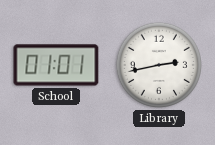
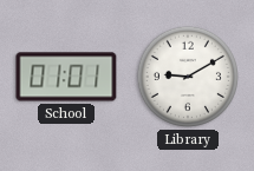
Library: 2:43 -> 9:10
